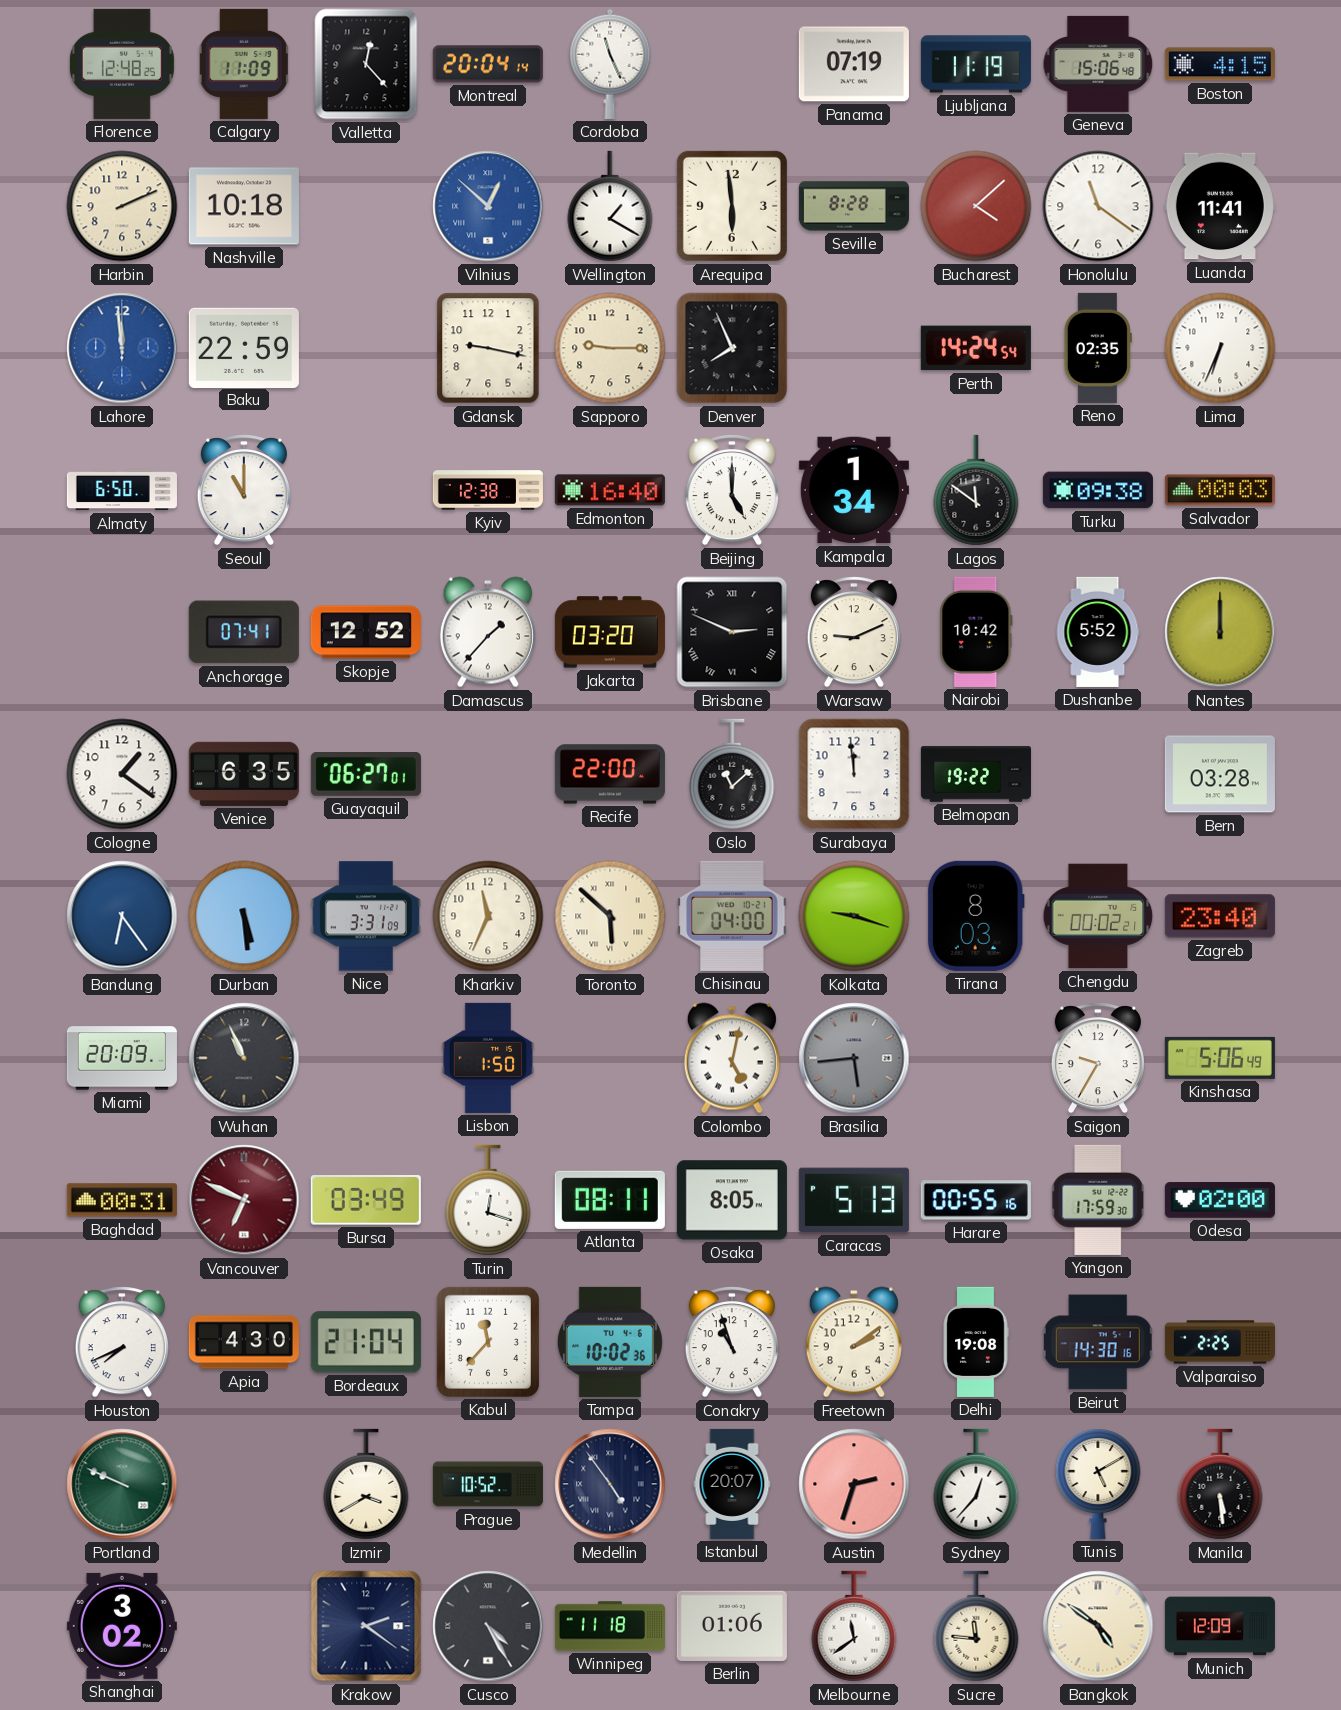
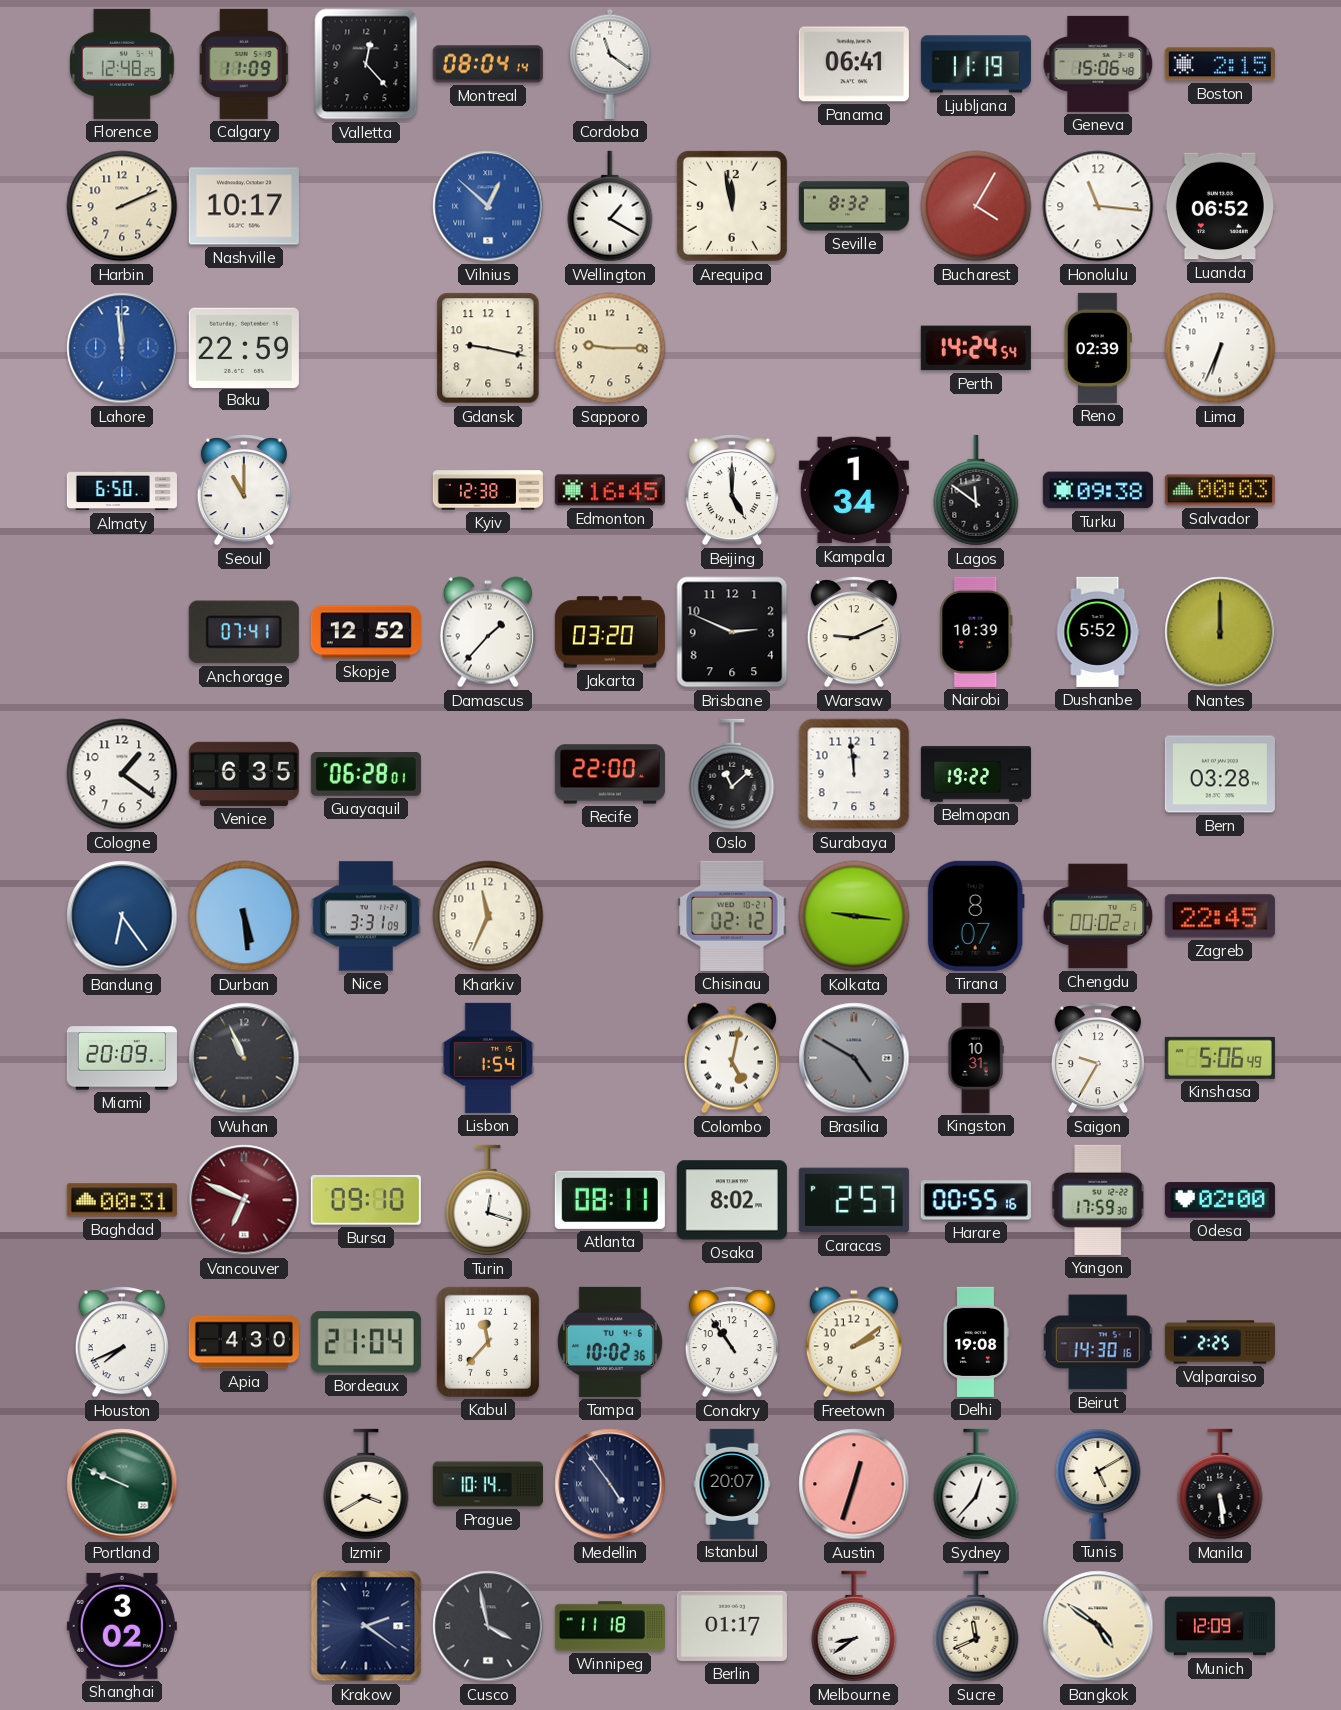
Montreal: 20:04 -> 08:04
Cordoba: 11:26 -> 11:21
Panama: 07:19 -> 06:41
Boston: 4:15 -> 2:15
Nashville: 10:18 -> 10:17
Arequipa: 5:59 -> 11:58
Seville: 8:28 -> 8:32
Bucharest: 4:08 -> 4:05
Honolulu: 11:21 -> 11:16
Luanda: 11:41 -> 06:52
Denver: 7:56 -> none
Reno: 02:35 -> 02:39
Edmonton: 16:40 -> 16:45
Brisbane numerals: Roman -> Arabic
Nairobi: 10:42 -> 10:39
Guayaquil: 06:27 -> 06:28
Toronto: 5:52 -> none
Chisinau: 04:00 -> 02:12
Kolkata: 9:18 -> 9:16
Tirana: 8:03 -> 8:07
Zagreb: 23:40 -> 22:45
Lisbon: 1:50 -> 1:54
Brasilia: 5:44 -> 4:50
Kingston: none -> 10:31
Bursa: 03:49 -> 09:10
Osaka: 8:05 -> 8:02
Caracas: 5:13 -> 2:57
Conakry: 10:57 -> 10:54
Prague: 10:52 -> 10:14
Austin: 2:33 -> 12:33
Cusco: 4:25 -> 3:58
Berlin: 01:06 -> 01:17
Melbourne: 11:39 -> 8:39
Sucre: 11:46 -> 11:41
